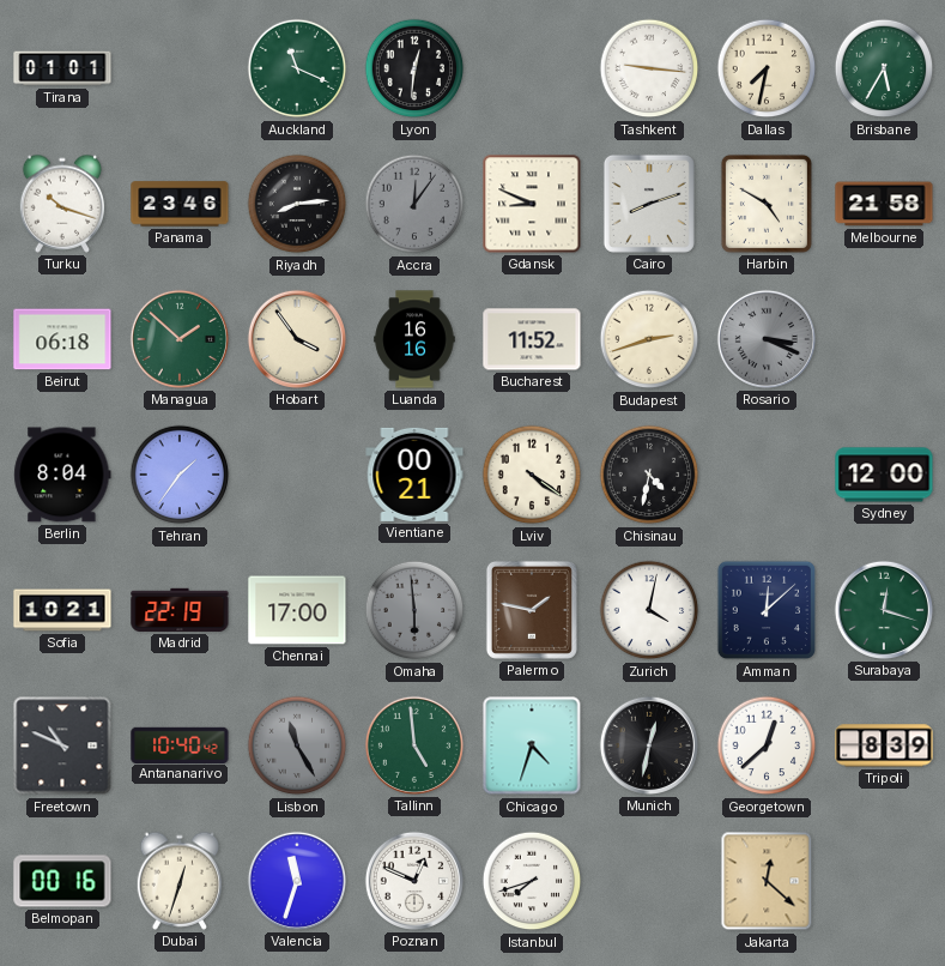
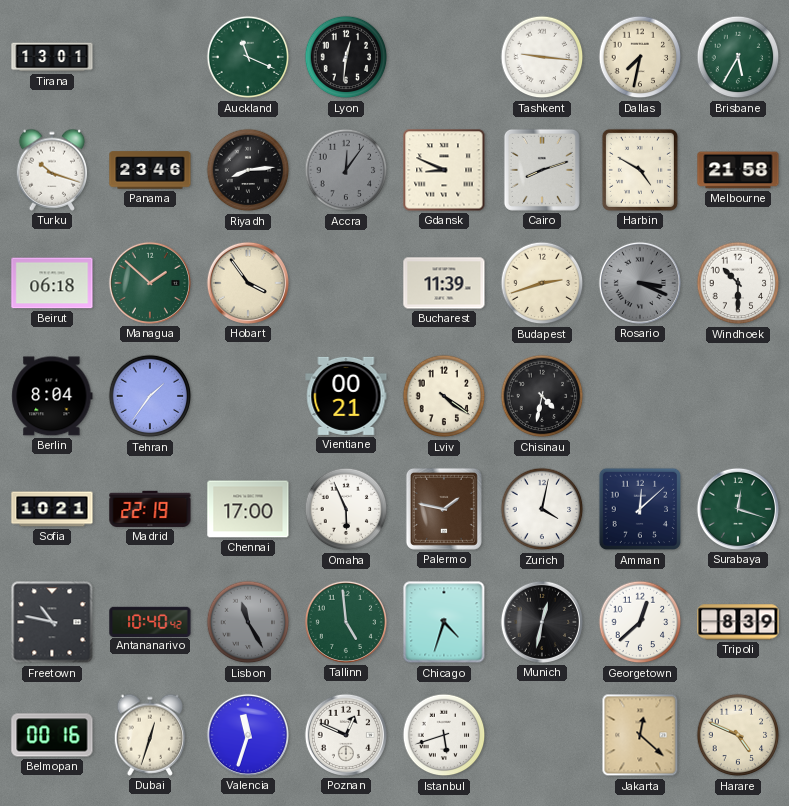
Tirana: 01:01 -> 13:01
Luanda: 16:16 -> none
Bucharest: 11:52 -> 11:39
Windhoek: none -> 10:30
Sydney: 12:00 -> none
Omaha: 5:59 -> 5:56
Omaha dial: grey -> white
Freetown: 10:49 -> 10:47
Istanbul: 7:42 -> 5:42
Harare: none -> 4:49
